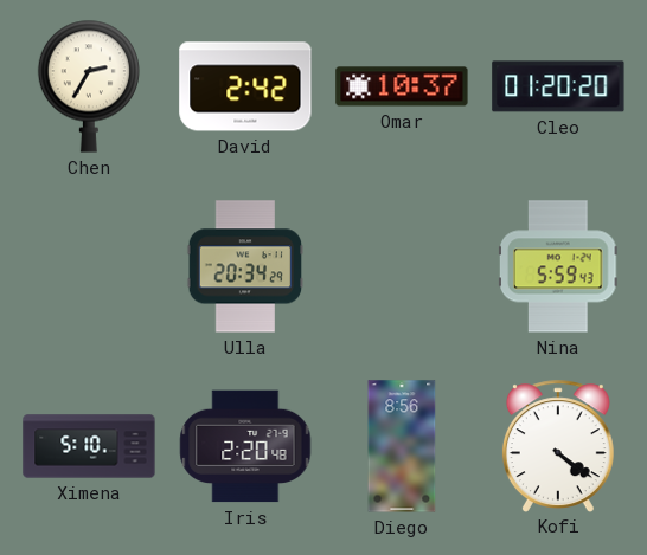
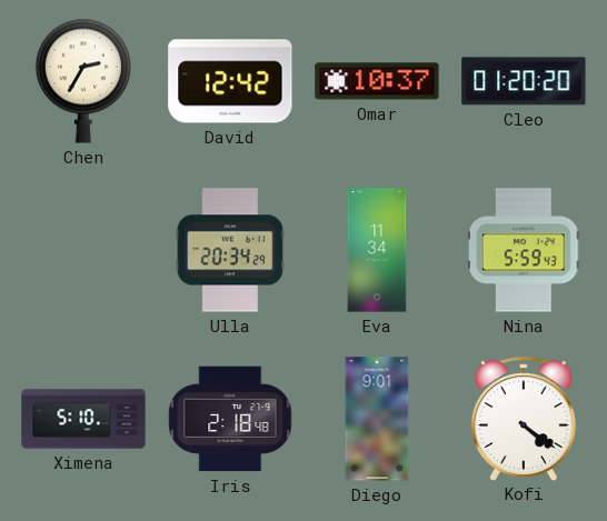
David: 2:42 -> 12:42
Eva: none -> 11:34
Iris: 2:20 -> 2:18
Diego: 8:56 -> 9:01
